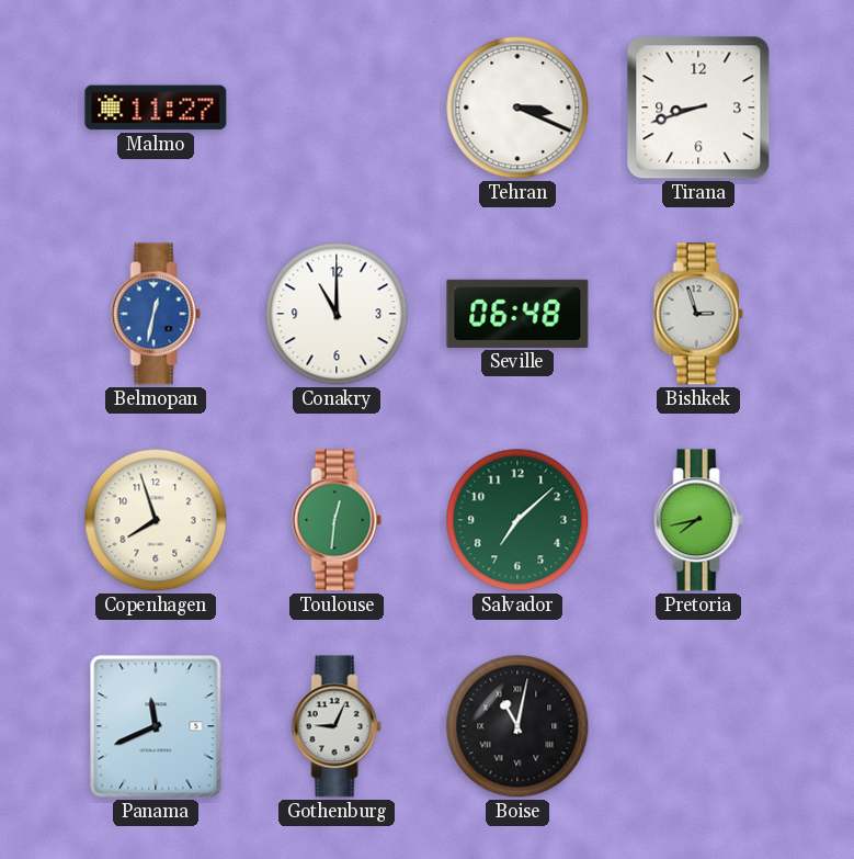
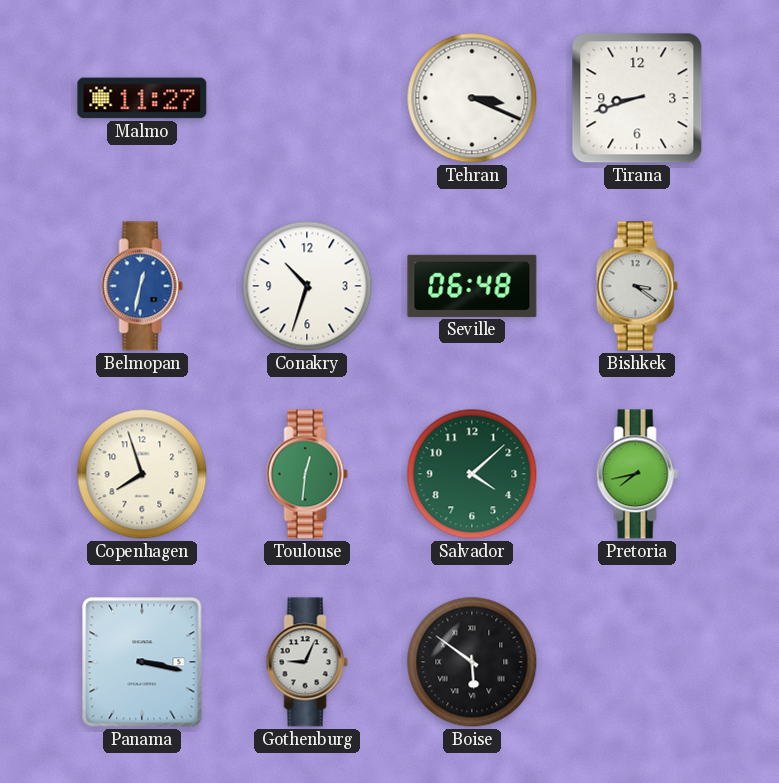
Conakry: 11:00 -> 10:33
Bishkek: 2:57 -> 3:21
Salvador: 7:08 -> 4:08
Panama: 11:41 -> 3:17
Boise: 11:02 -> 5:51
